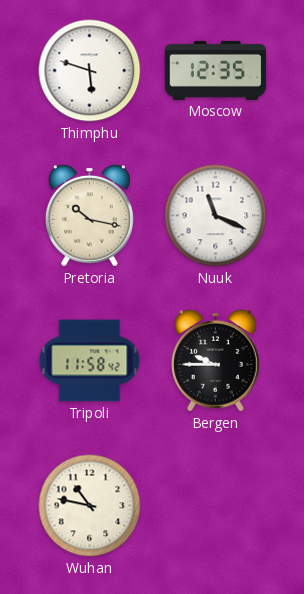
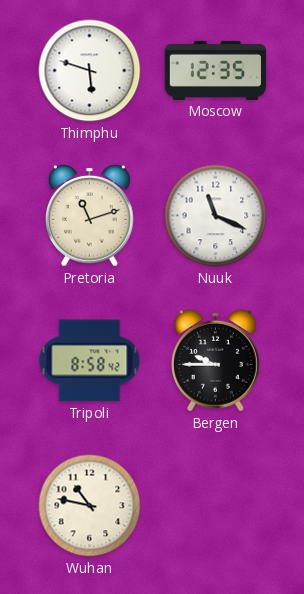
Pretoria: 10:17 -> 11:12
Tripoli: 11:58 -> 8:58
